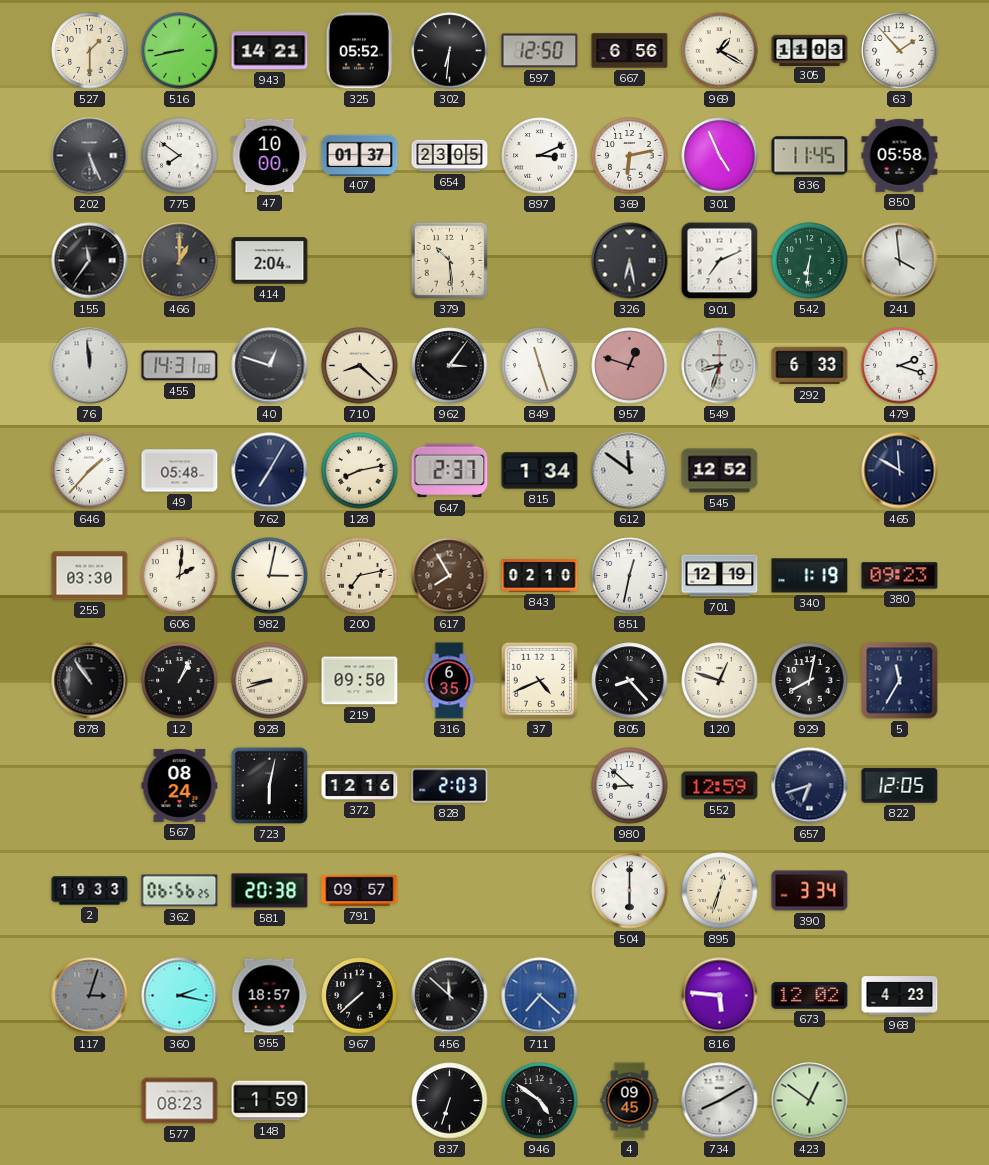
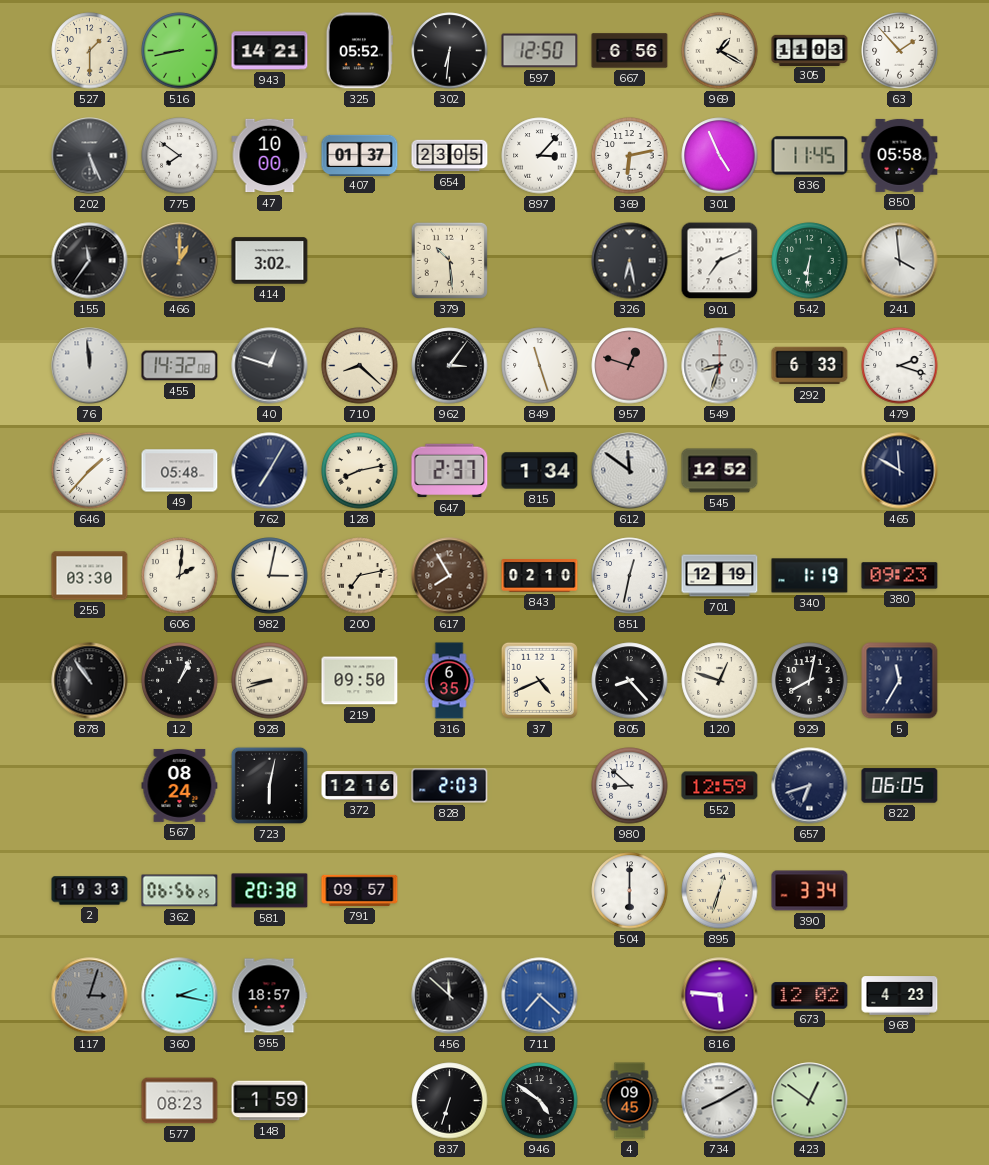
897: 3:11 -> 3:07
414: 2:04 -> 3:02
455: 14:31 -> 14:32
822: 12:05 -> 06:05
967: 7:38 -> none
